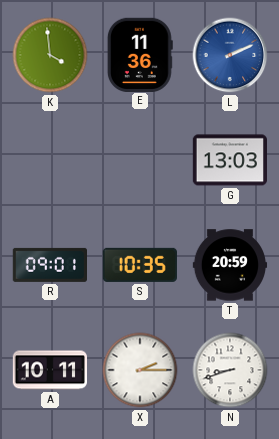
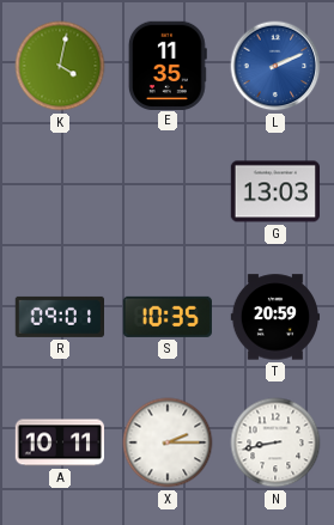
K: 3:59 -> 4:02
E: 11:36 -> 11:35
N: 8:42 -> 8:43
